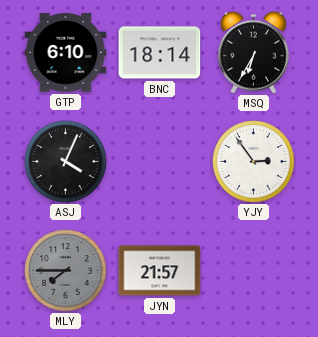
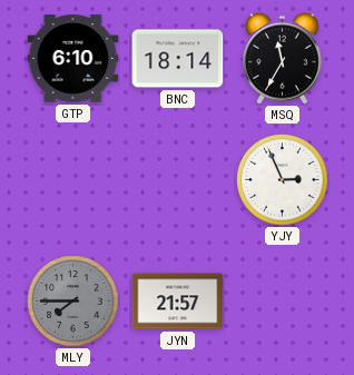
MSQ: 6:35 -> 11:35
ASJ: 4:04 -> none
YJY: 2:54 -> 2:56
